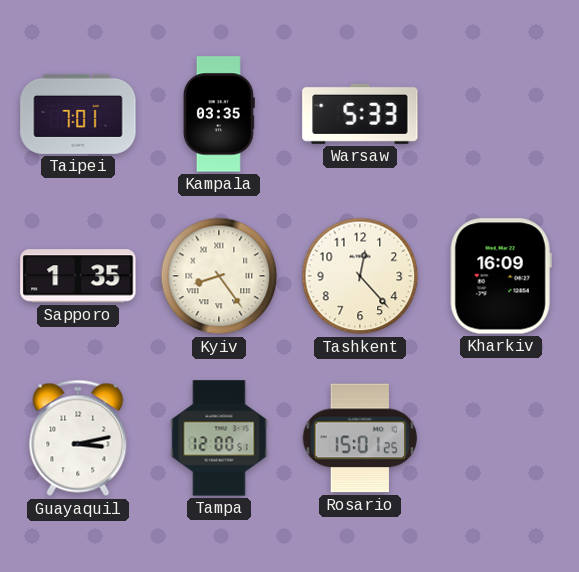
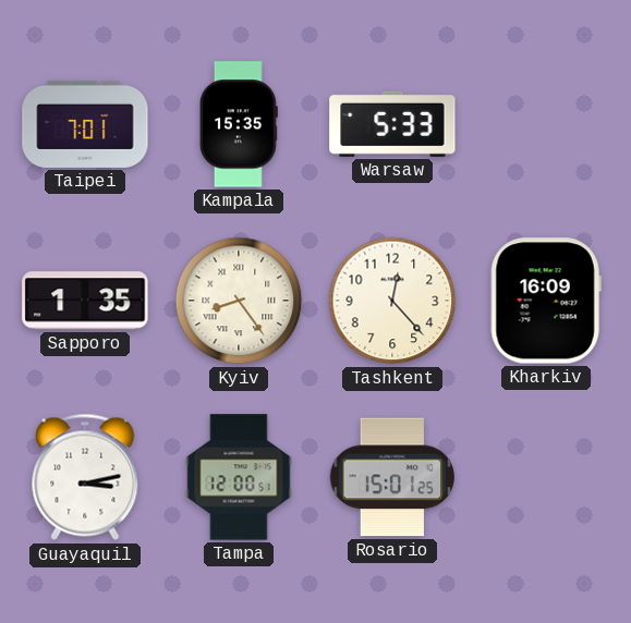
Kampala: 03:35 -> 15:35
